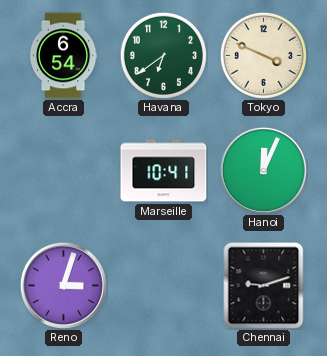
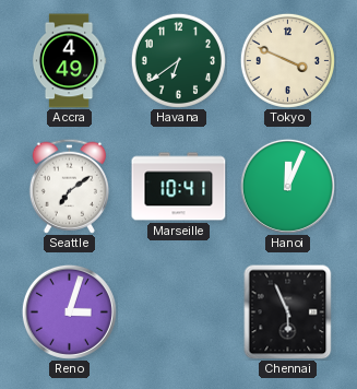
Accra: 6:54 -> 4:49
Seattle: none -> 7:09
Chennai: 9:12 -> 5:56
